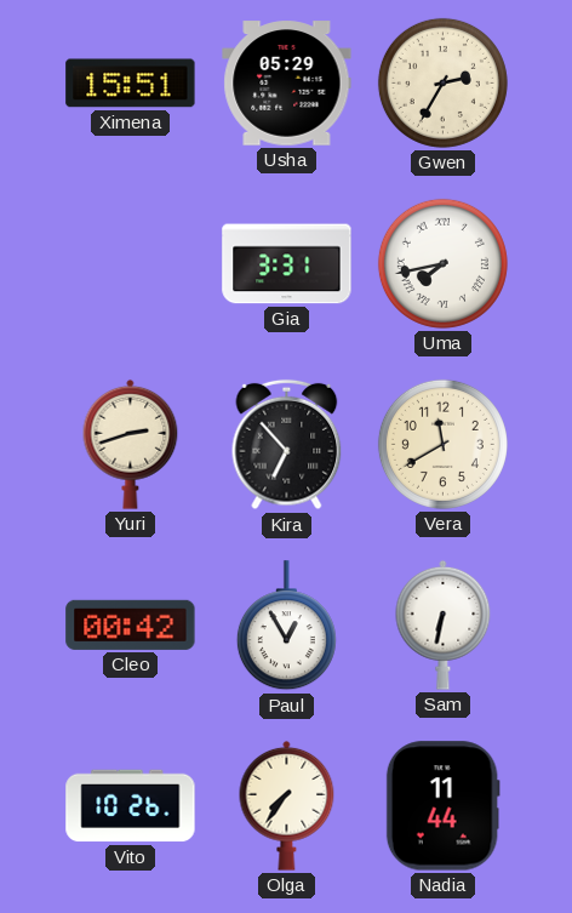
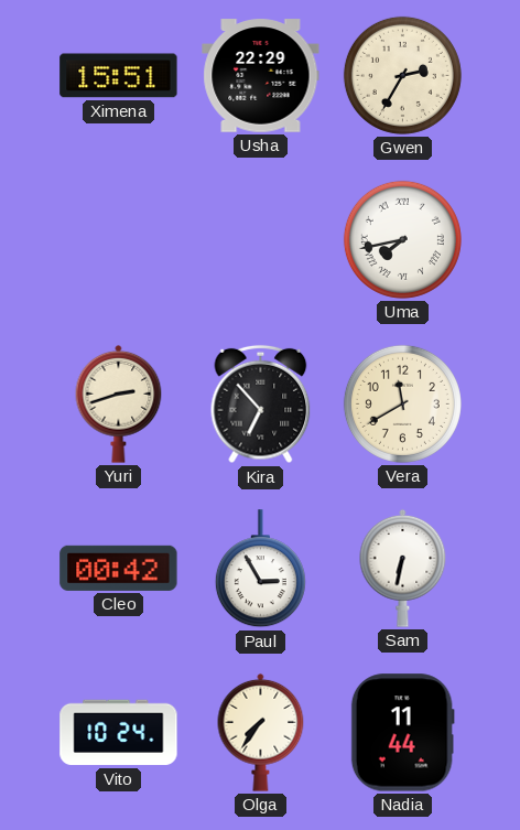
Usha: 05:29 -> 22:29
Gia: 3:31 -> none
Paul: 12:55 -> 2:55
Vito: 10:26 -> 10:24
